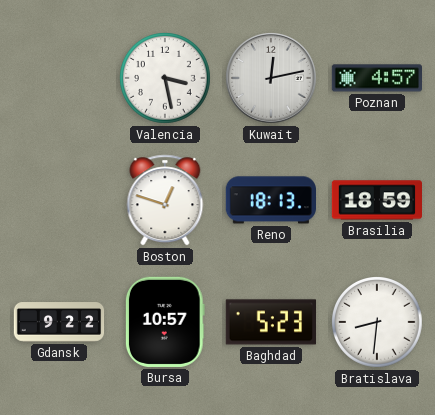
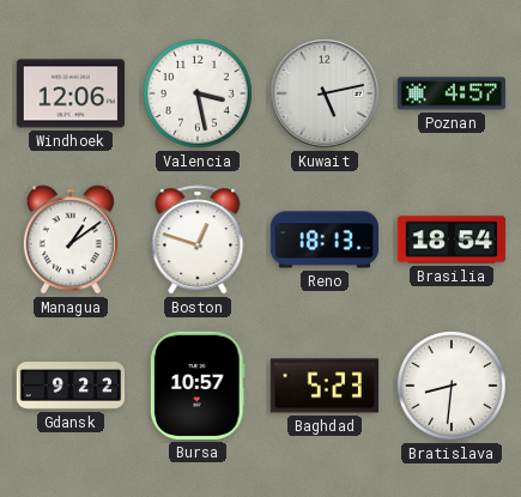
Windhoek: none -> 12:06
Kuwait: 12:13 -> 5:13
Managua: none -> 1:09
Brasilia: 18:59 -> 18:54
